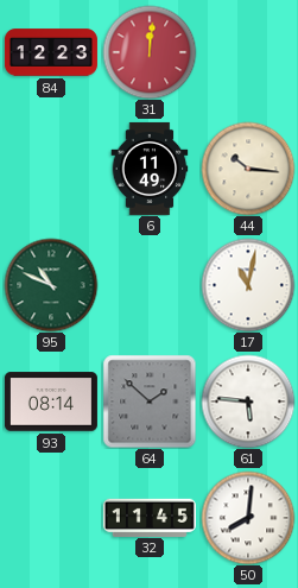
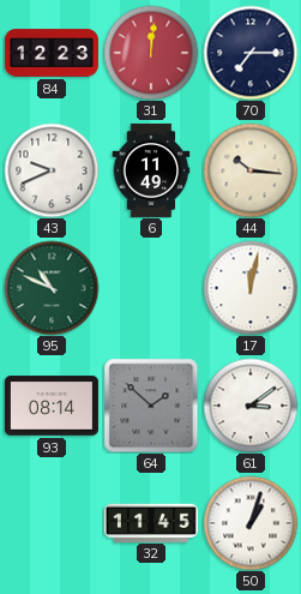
70: none -> 7:15
43: none -> 9:41
17: 11:02 -> 12:02
61: 5:46 -> 3:09
50: 8:01 -> 1:03
